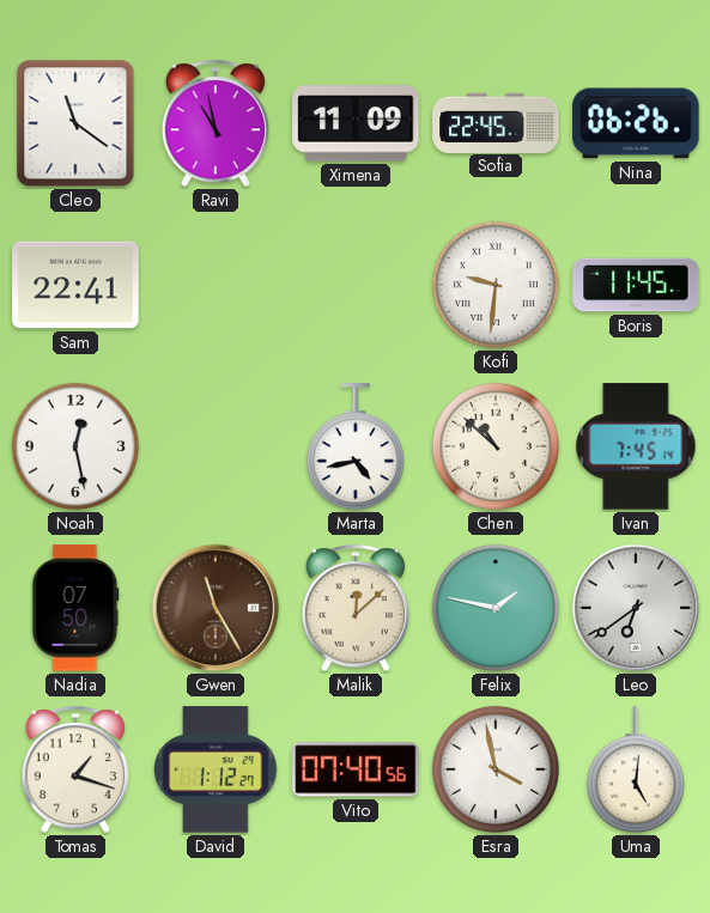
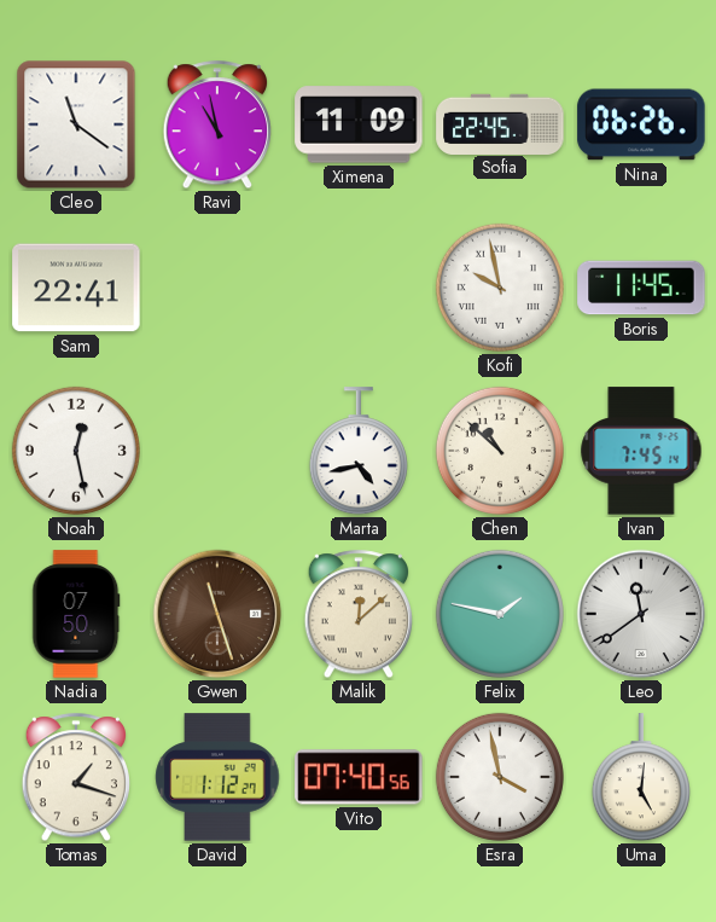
Kofi: 9:31 -> 9:58
Gwen: 11:25 -> 11:27
Leo: 6:39 -> 11:39
